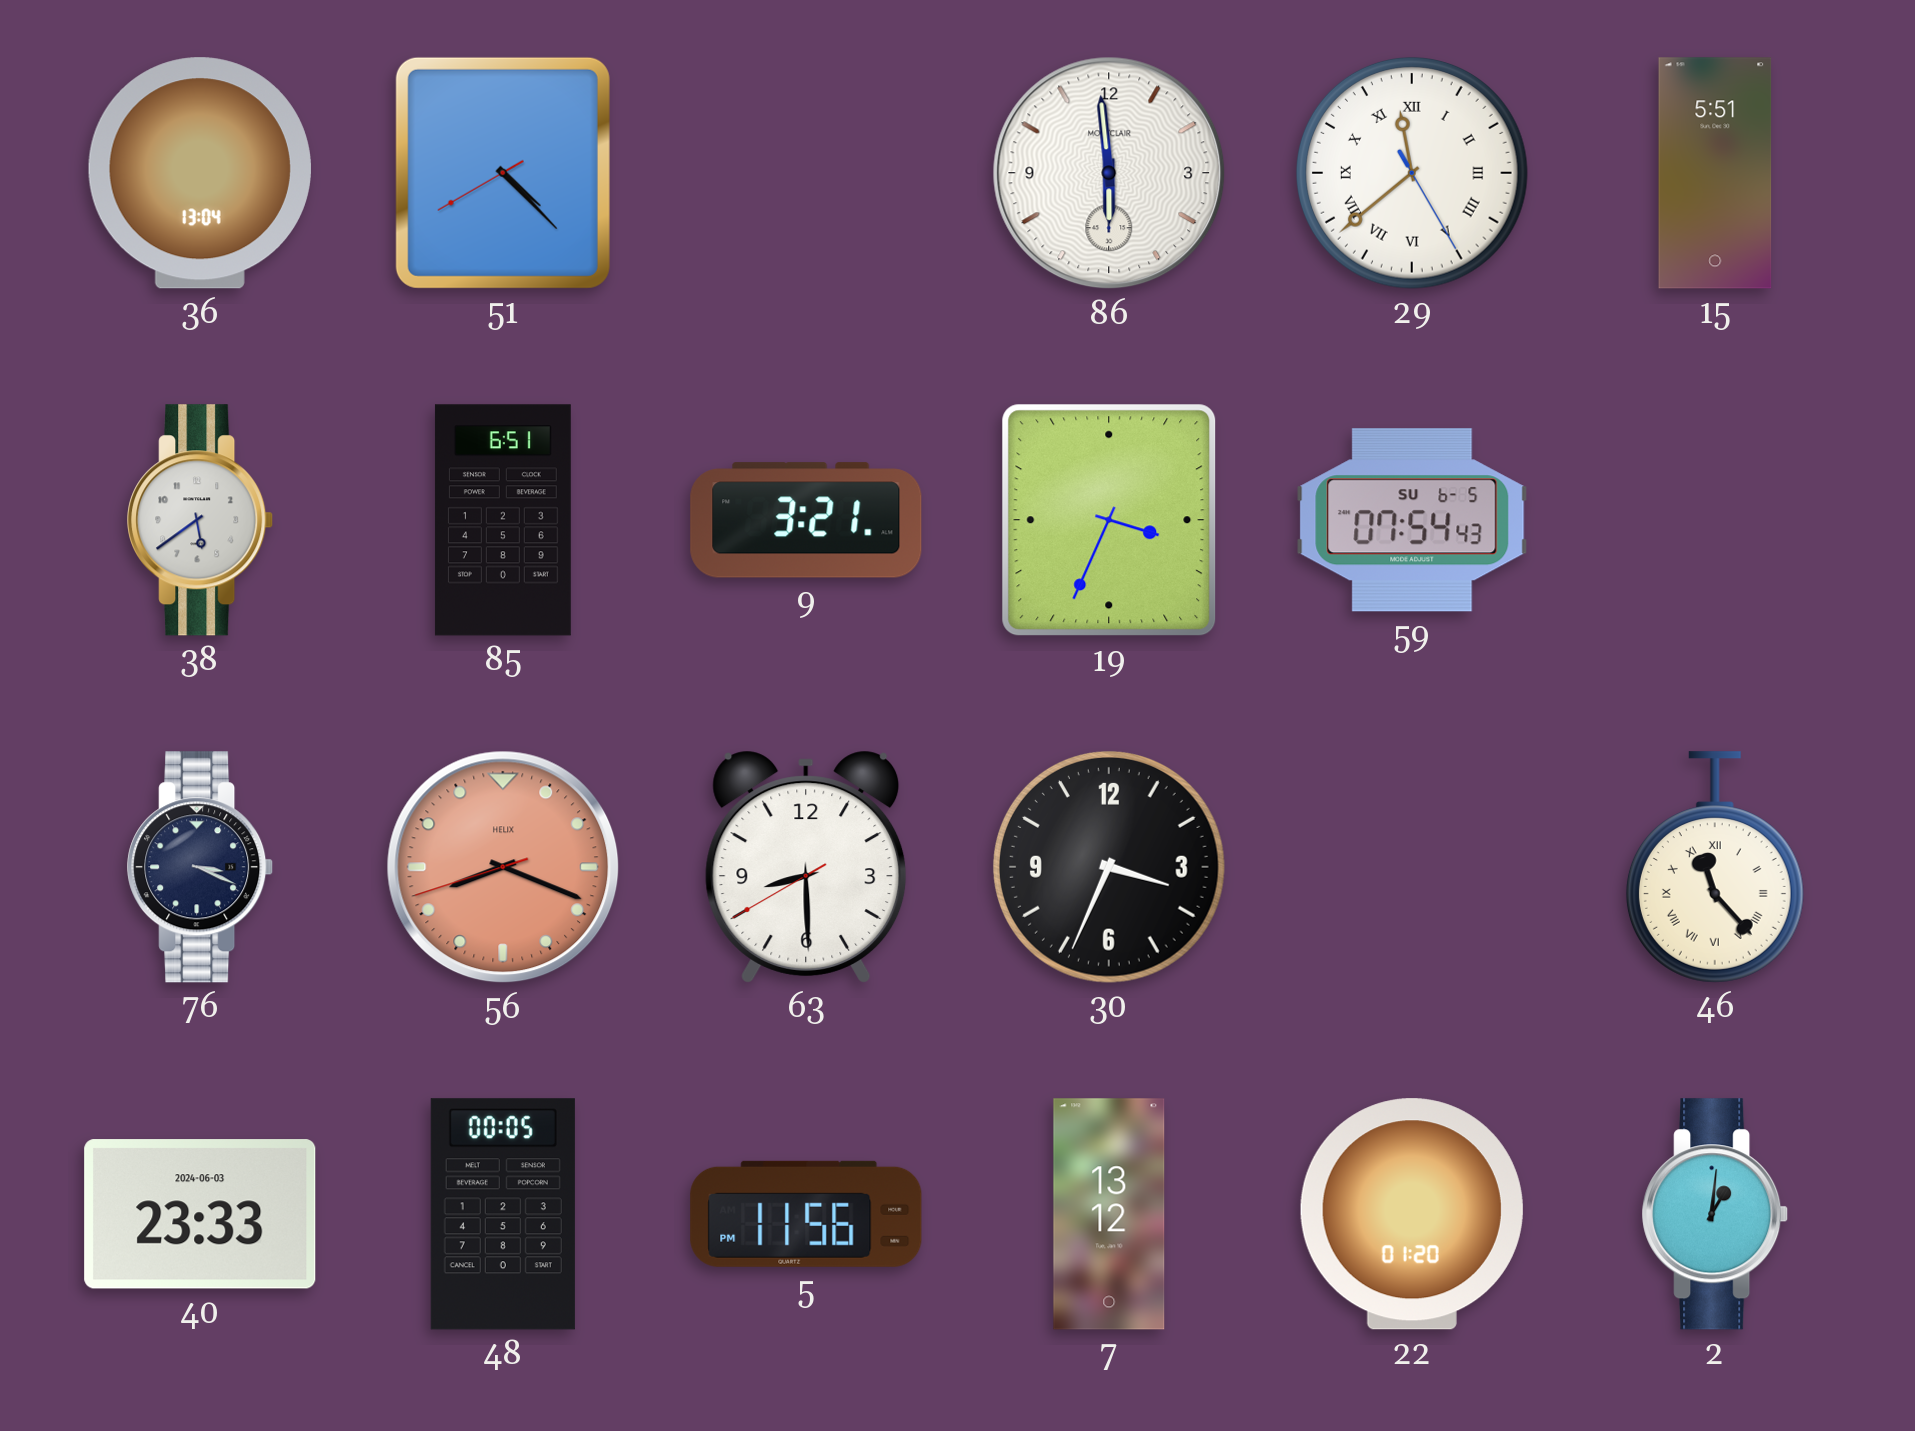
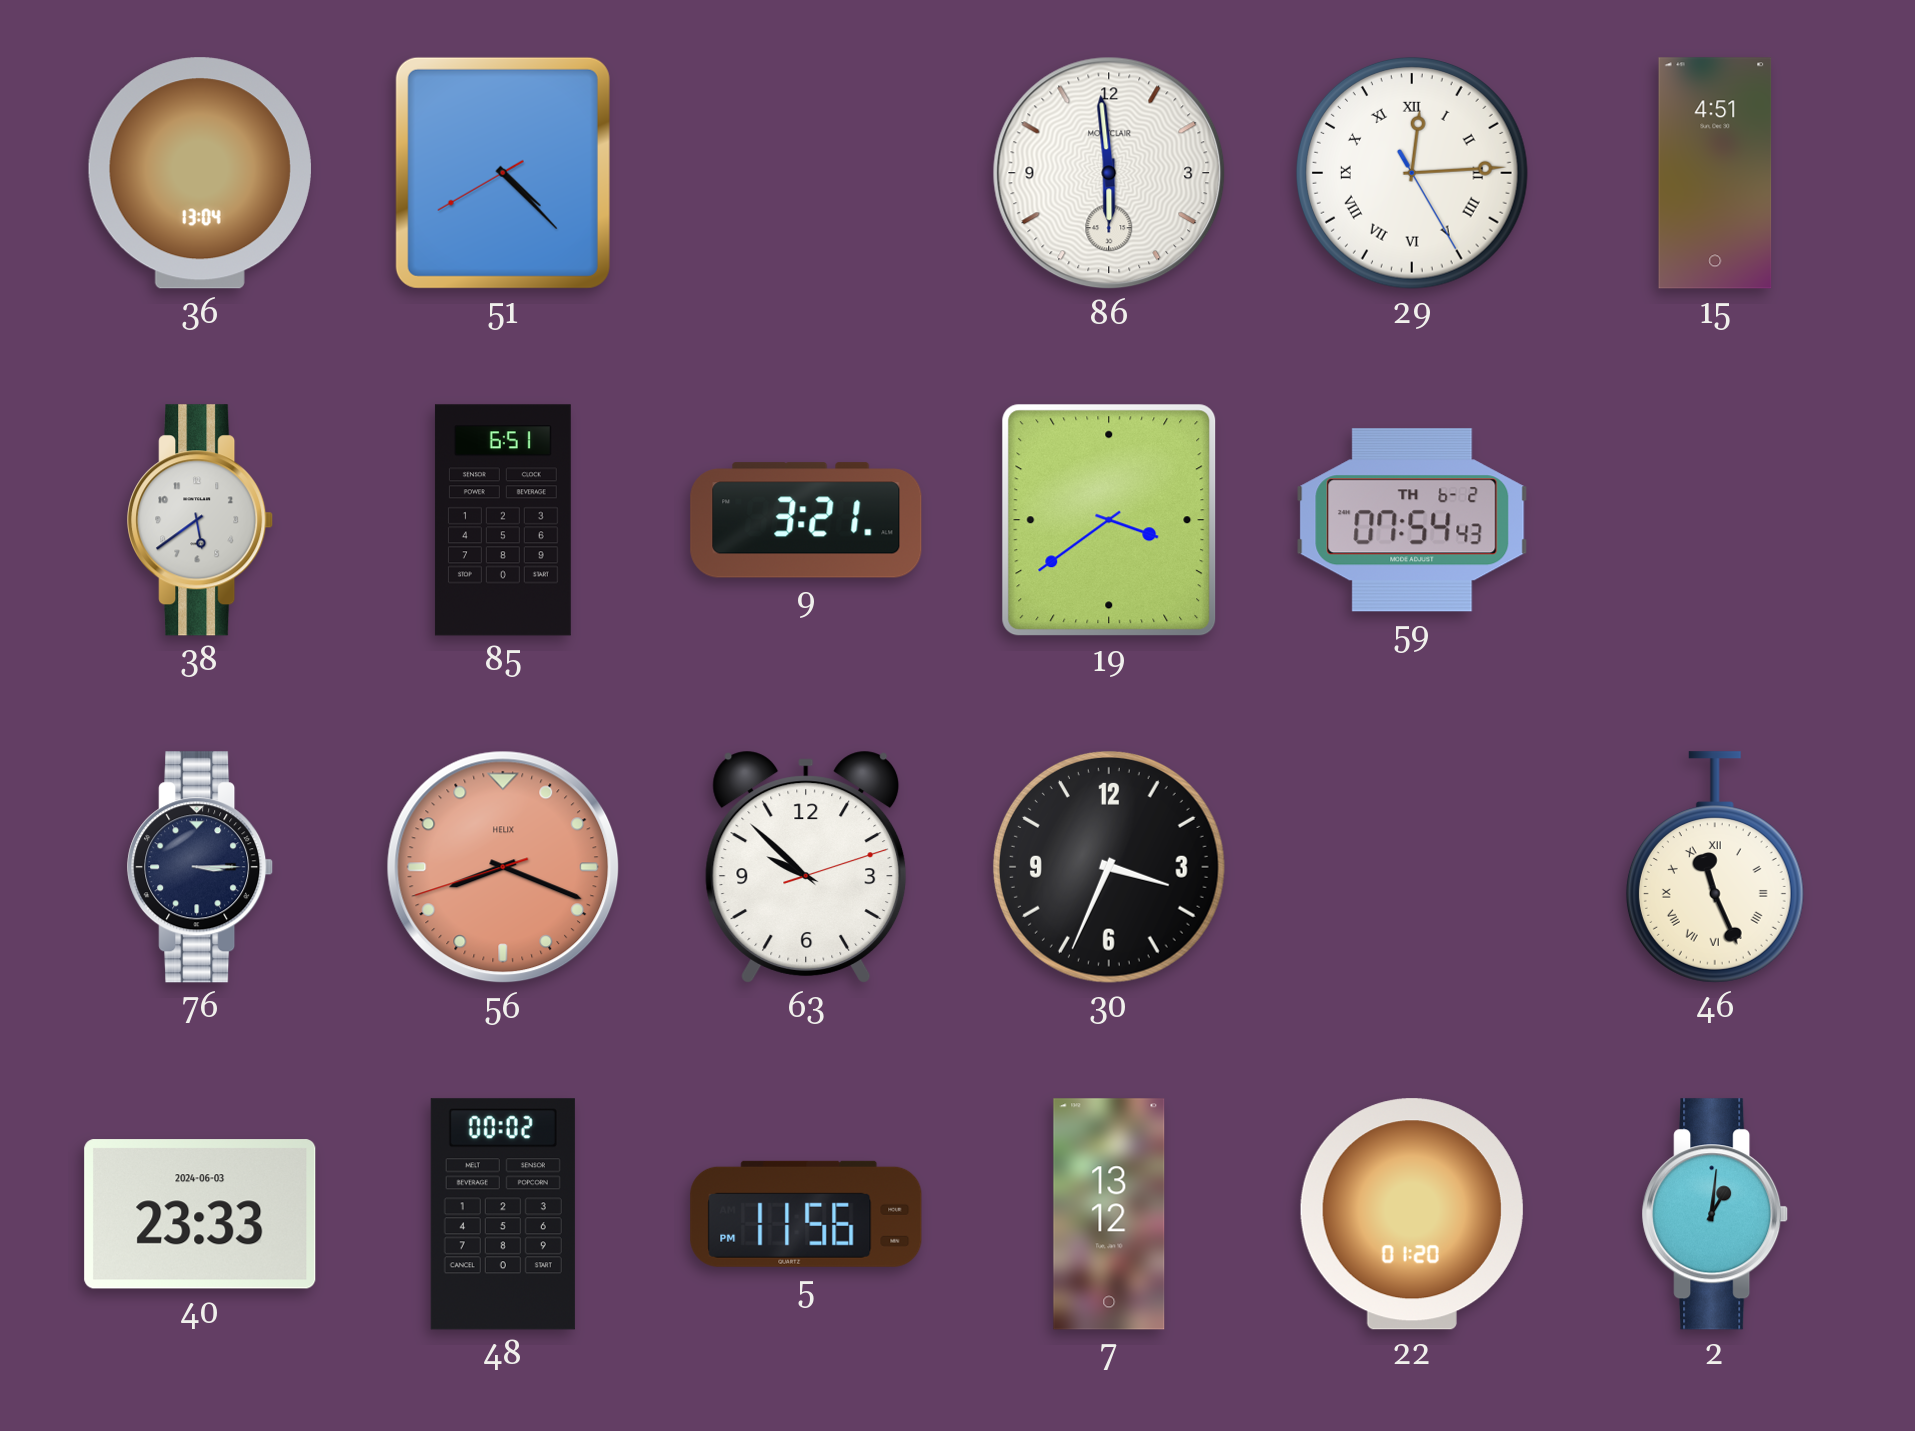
29: 11:38 -> 12:14
15: 5:51 -> 4:51
19: 3:34 -> 3:39
59 date: SU 6-5 -> TH 6-2
76: 3:19 -> 3:15
63: 8:29 -> 9:52
46: 11:23 -> 11:26
48: 00:05 -> 00:02
